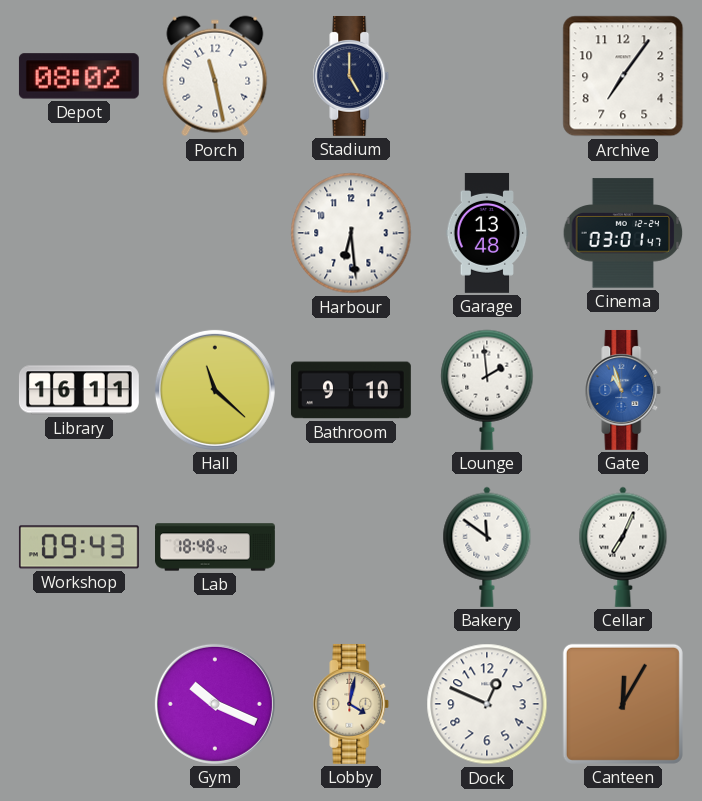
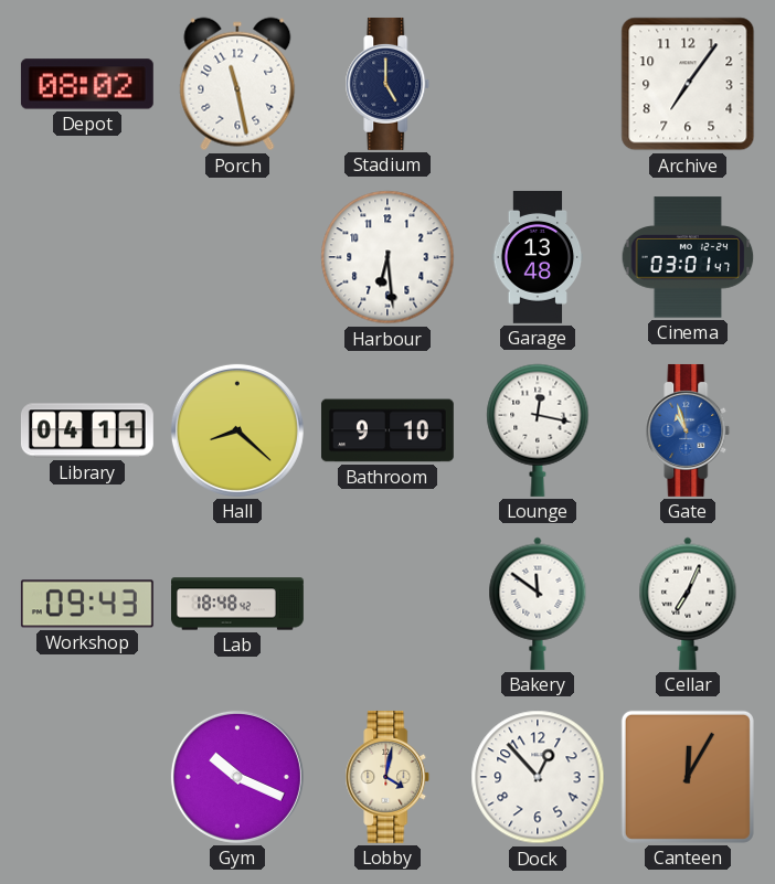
Library: 16:11 -> 04:11
Hall: 11:22 -> 8:22
Lounge: 1:59 -> 12:17
Dock: 12:49 -> 12:53
